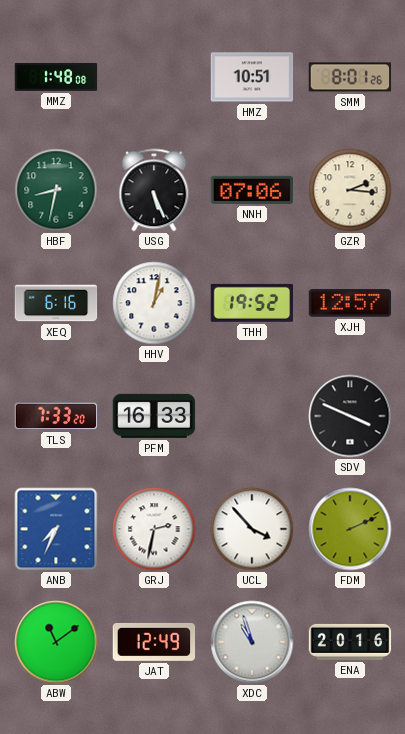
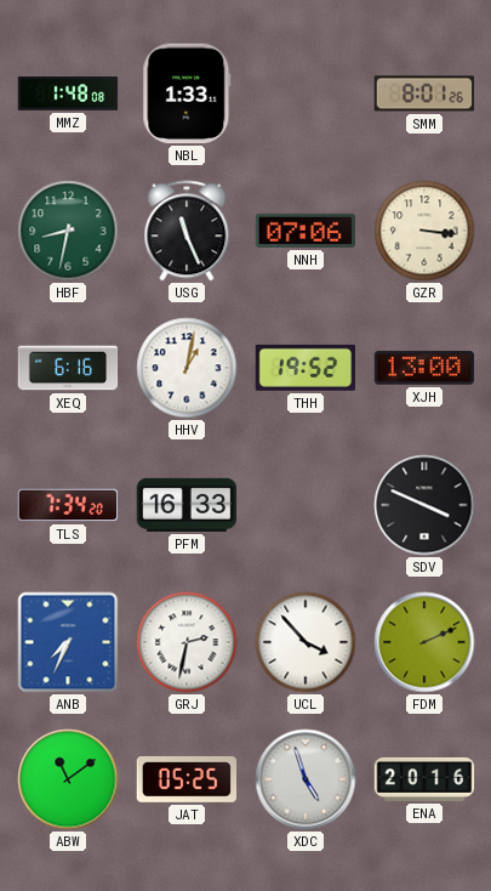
NBL: none -> 1:33
HMZ: 10:51 -> none
USG: 5:26 -> 11:26
GZR: 2:16 -> 3:16
XJH: 12:57 -> 13:00
TLS: 7:33 -> 7:34
JAT: 12:49 -> 05:25
XDC: 10:57 -> 4:57
